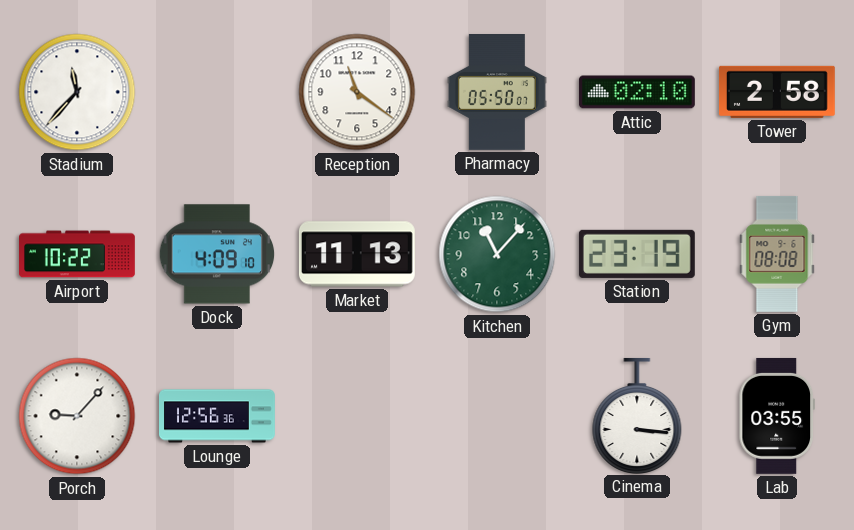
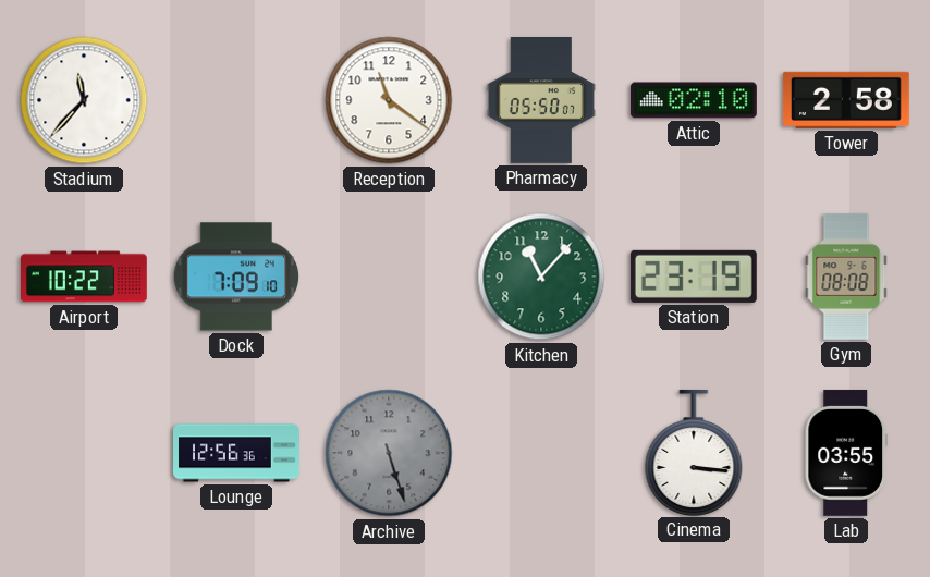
Dock: 4:09 -> 7:09
Market: 11:13 -> none
Porch: 9:07 -> none
Archive: none -> 5:27
